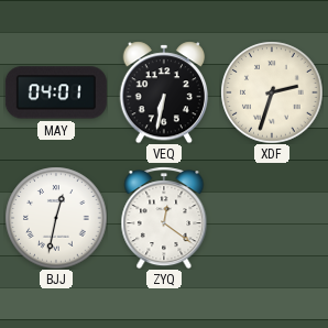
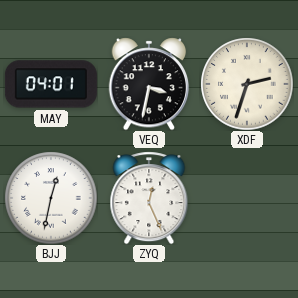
VEQ: 6:32 -> 3:32
ZYQ: 12:21 -> 12:26
